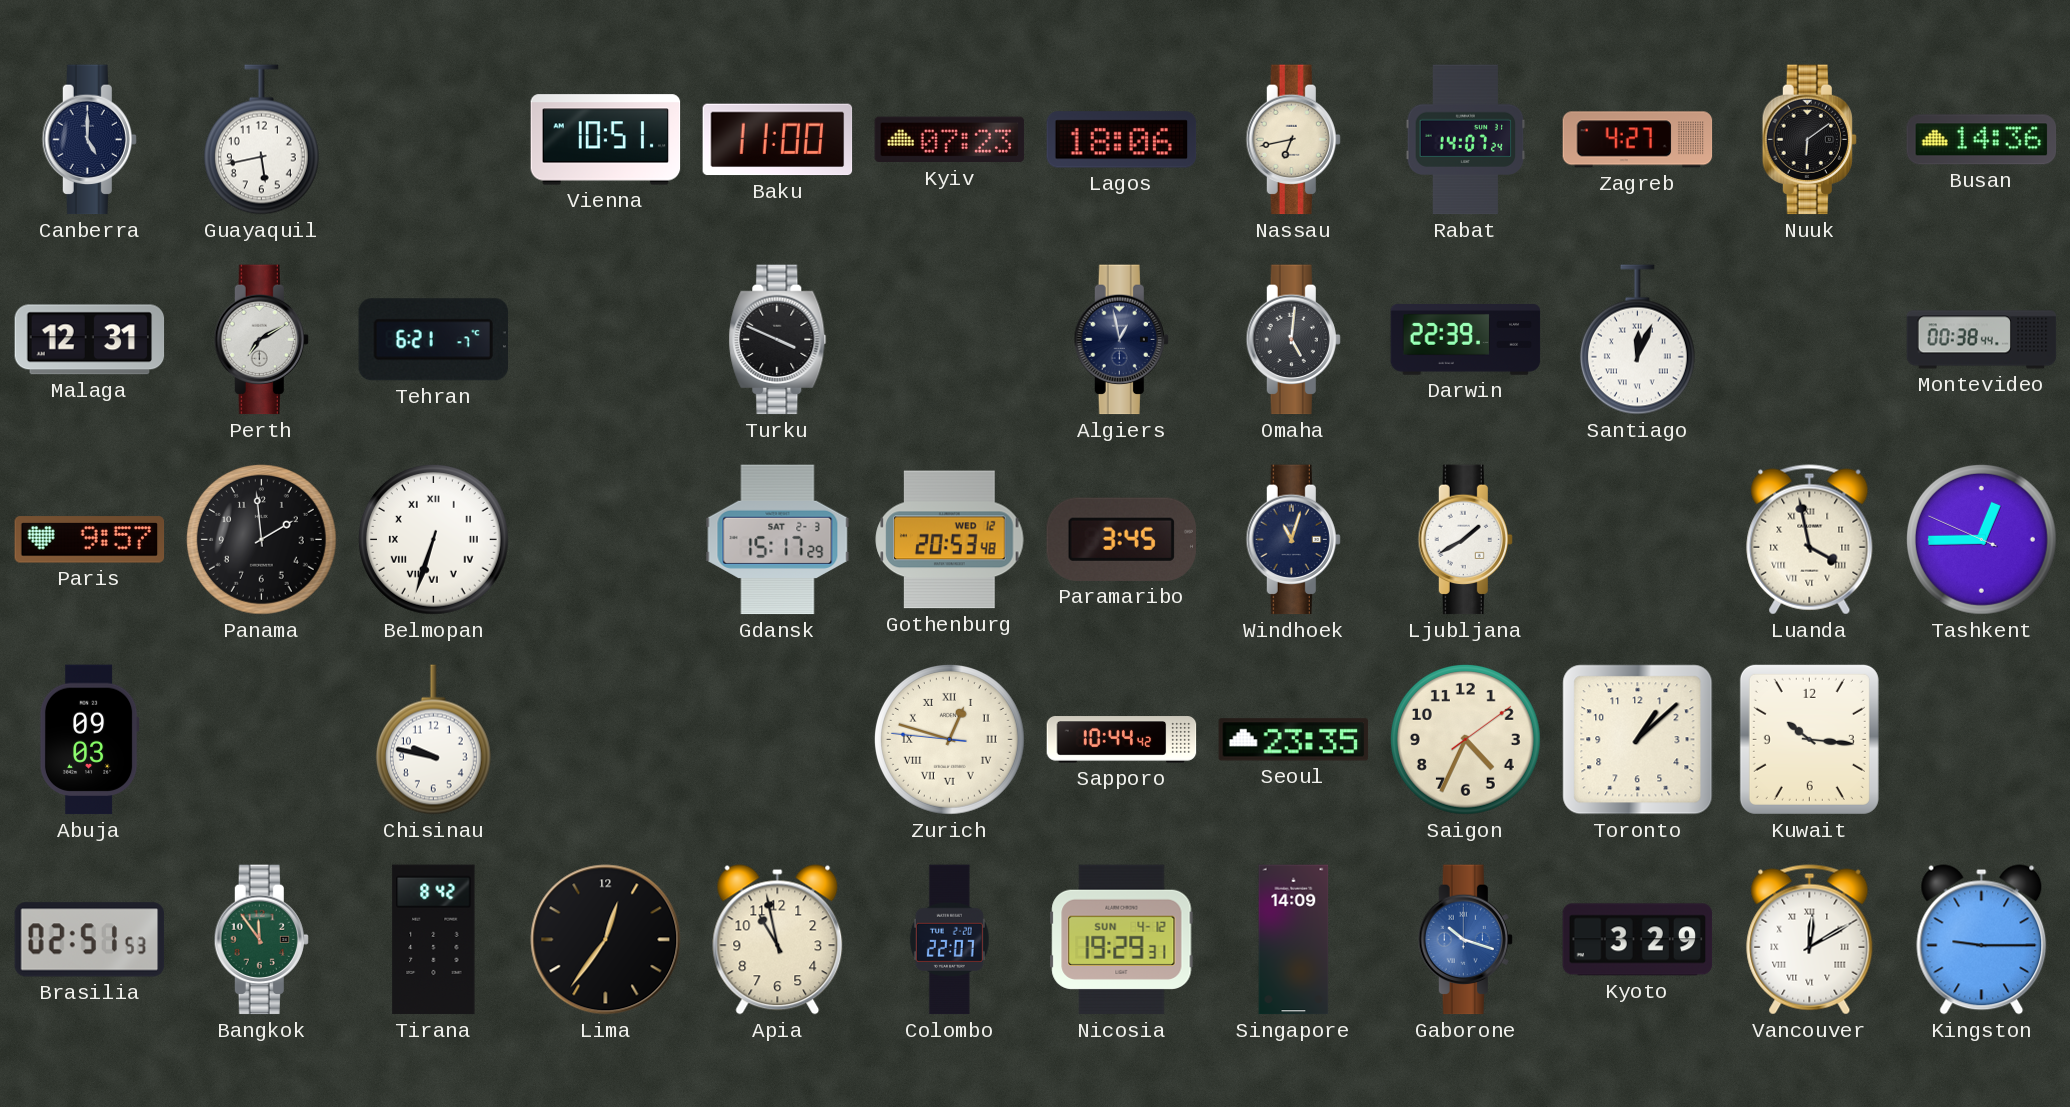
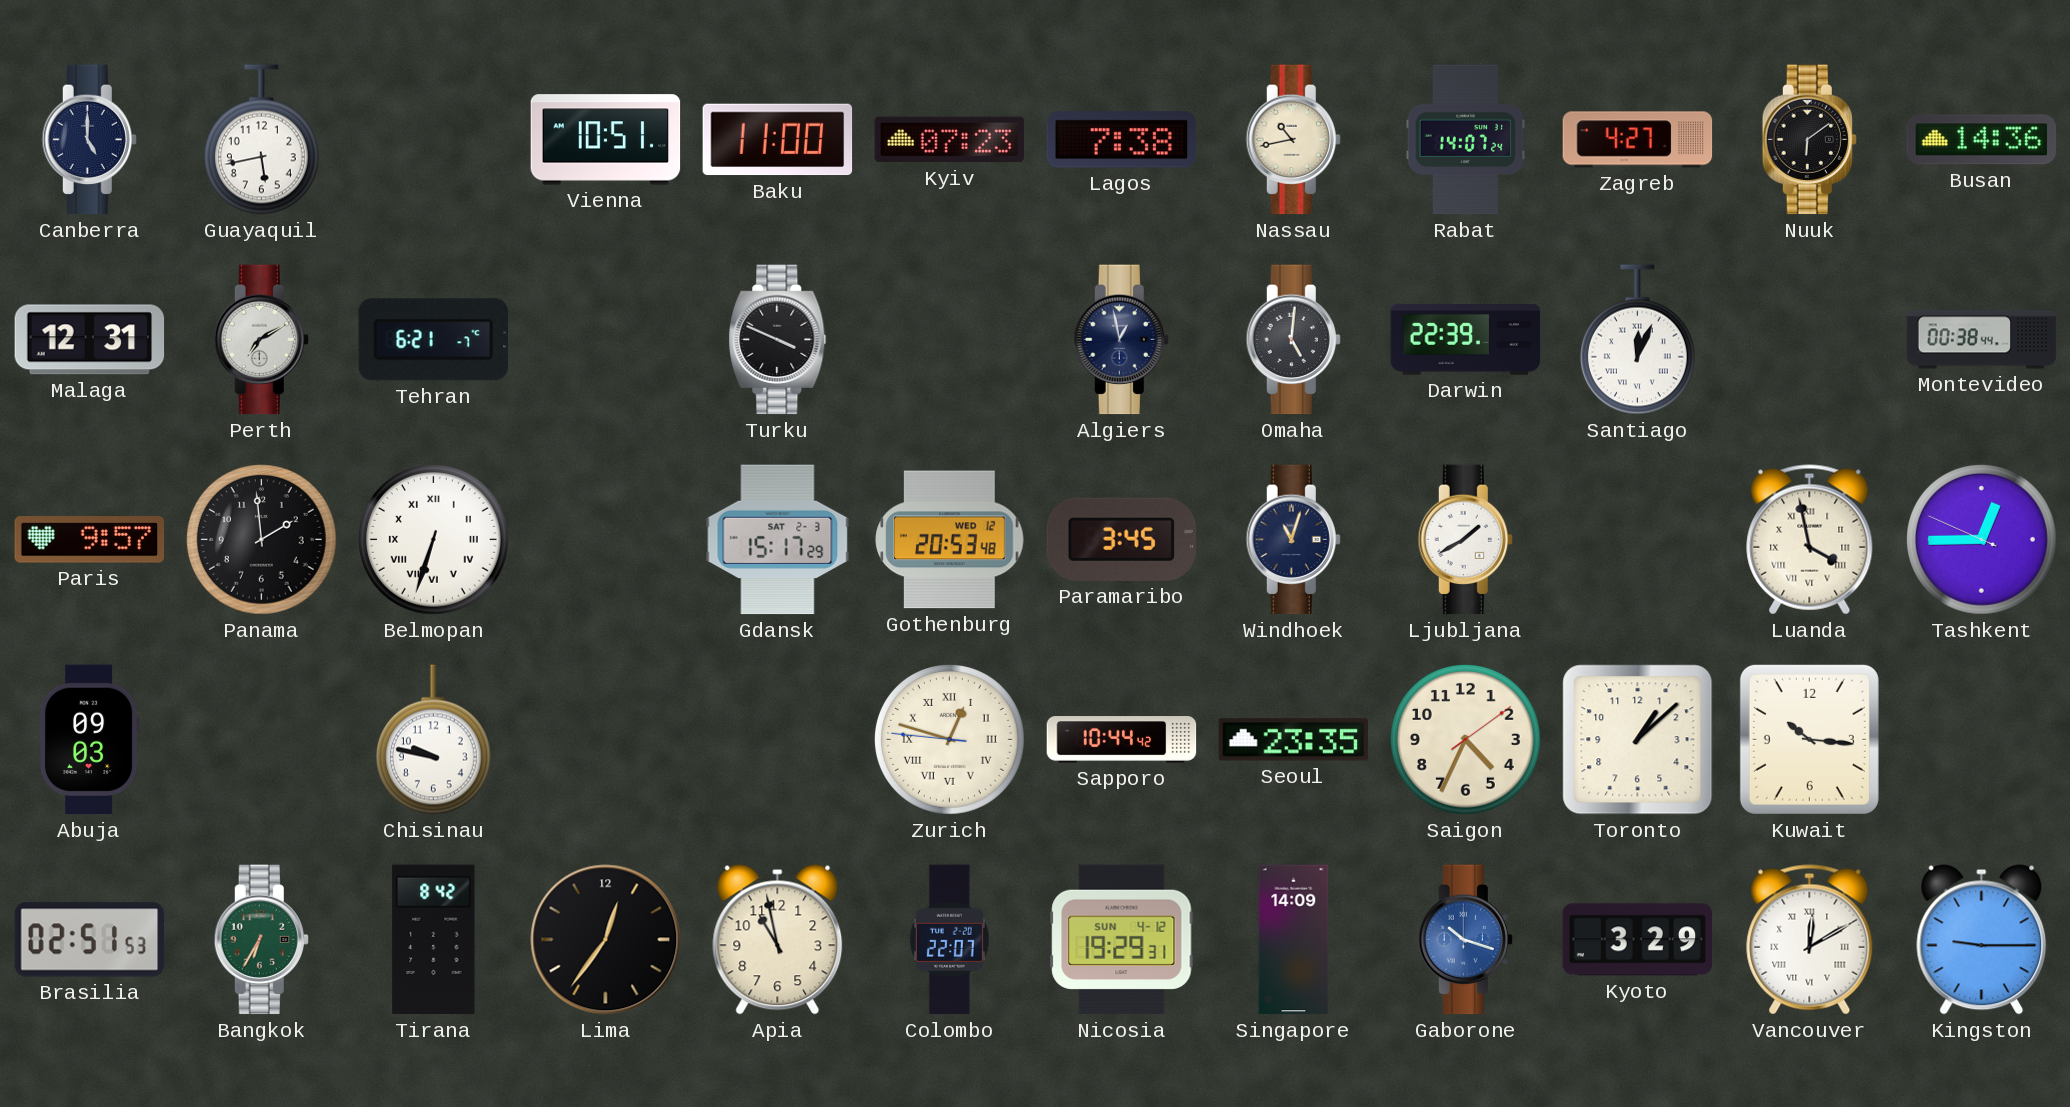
Lagos: 18:06 -> 7:38
Nassau: 6:43 -> 10:43
Bangkok: 11:54 -> 6:35
